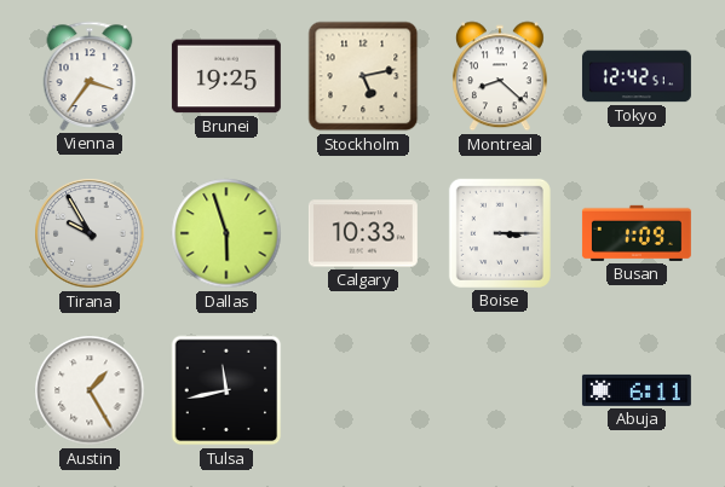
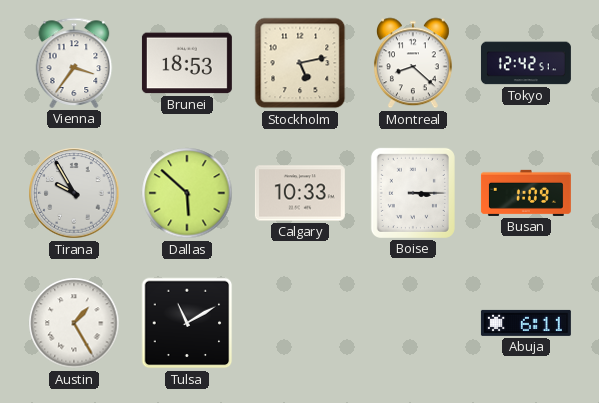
Brunei: 19:25 -> 18:53
Dallas: 5:57 -> 5:52
Tulsa: 11:43 -> 11:10
